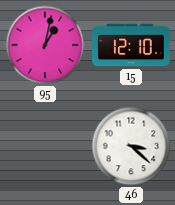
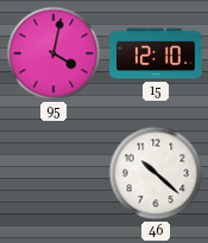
95: 1:02 -> 4:02
46: 3:22 -> 10:22
